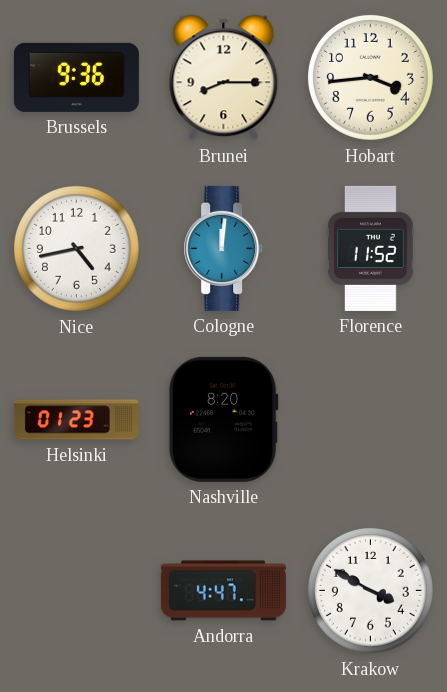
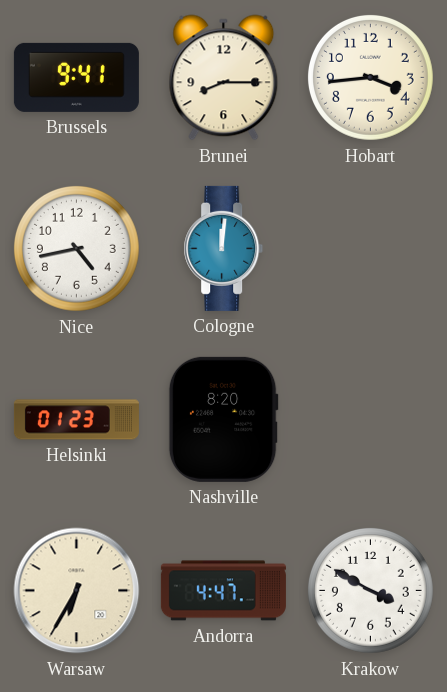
Brussels: 9:36 -> 9:41
Florence: 11:52 -> none
Warsaw: none -> 6:35
